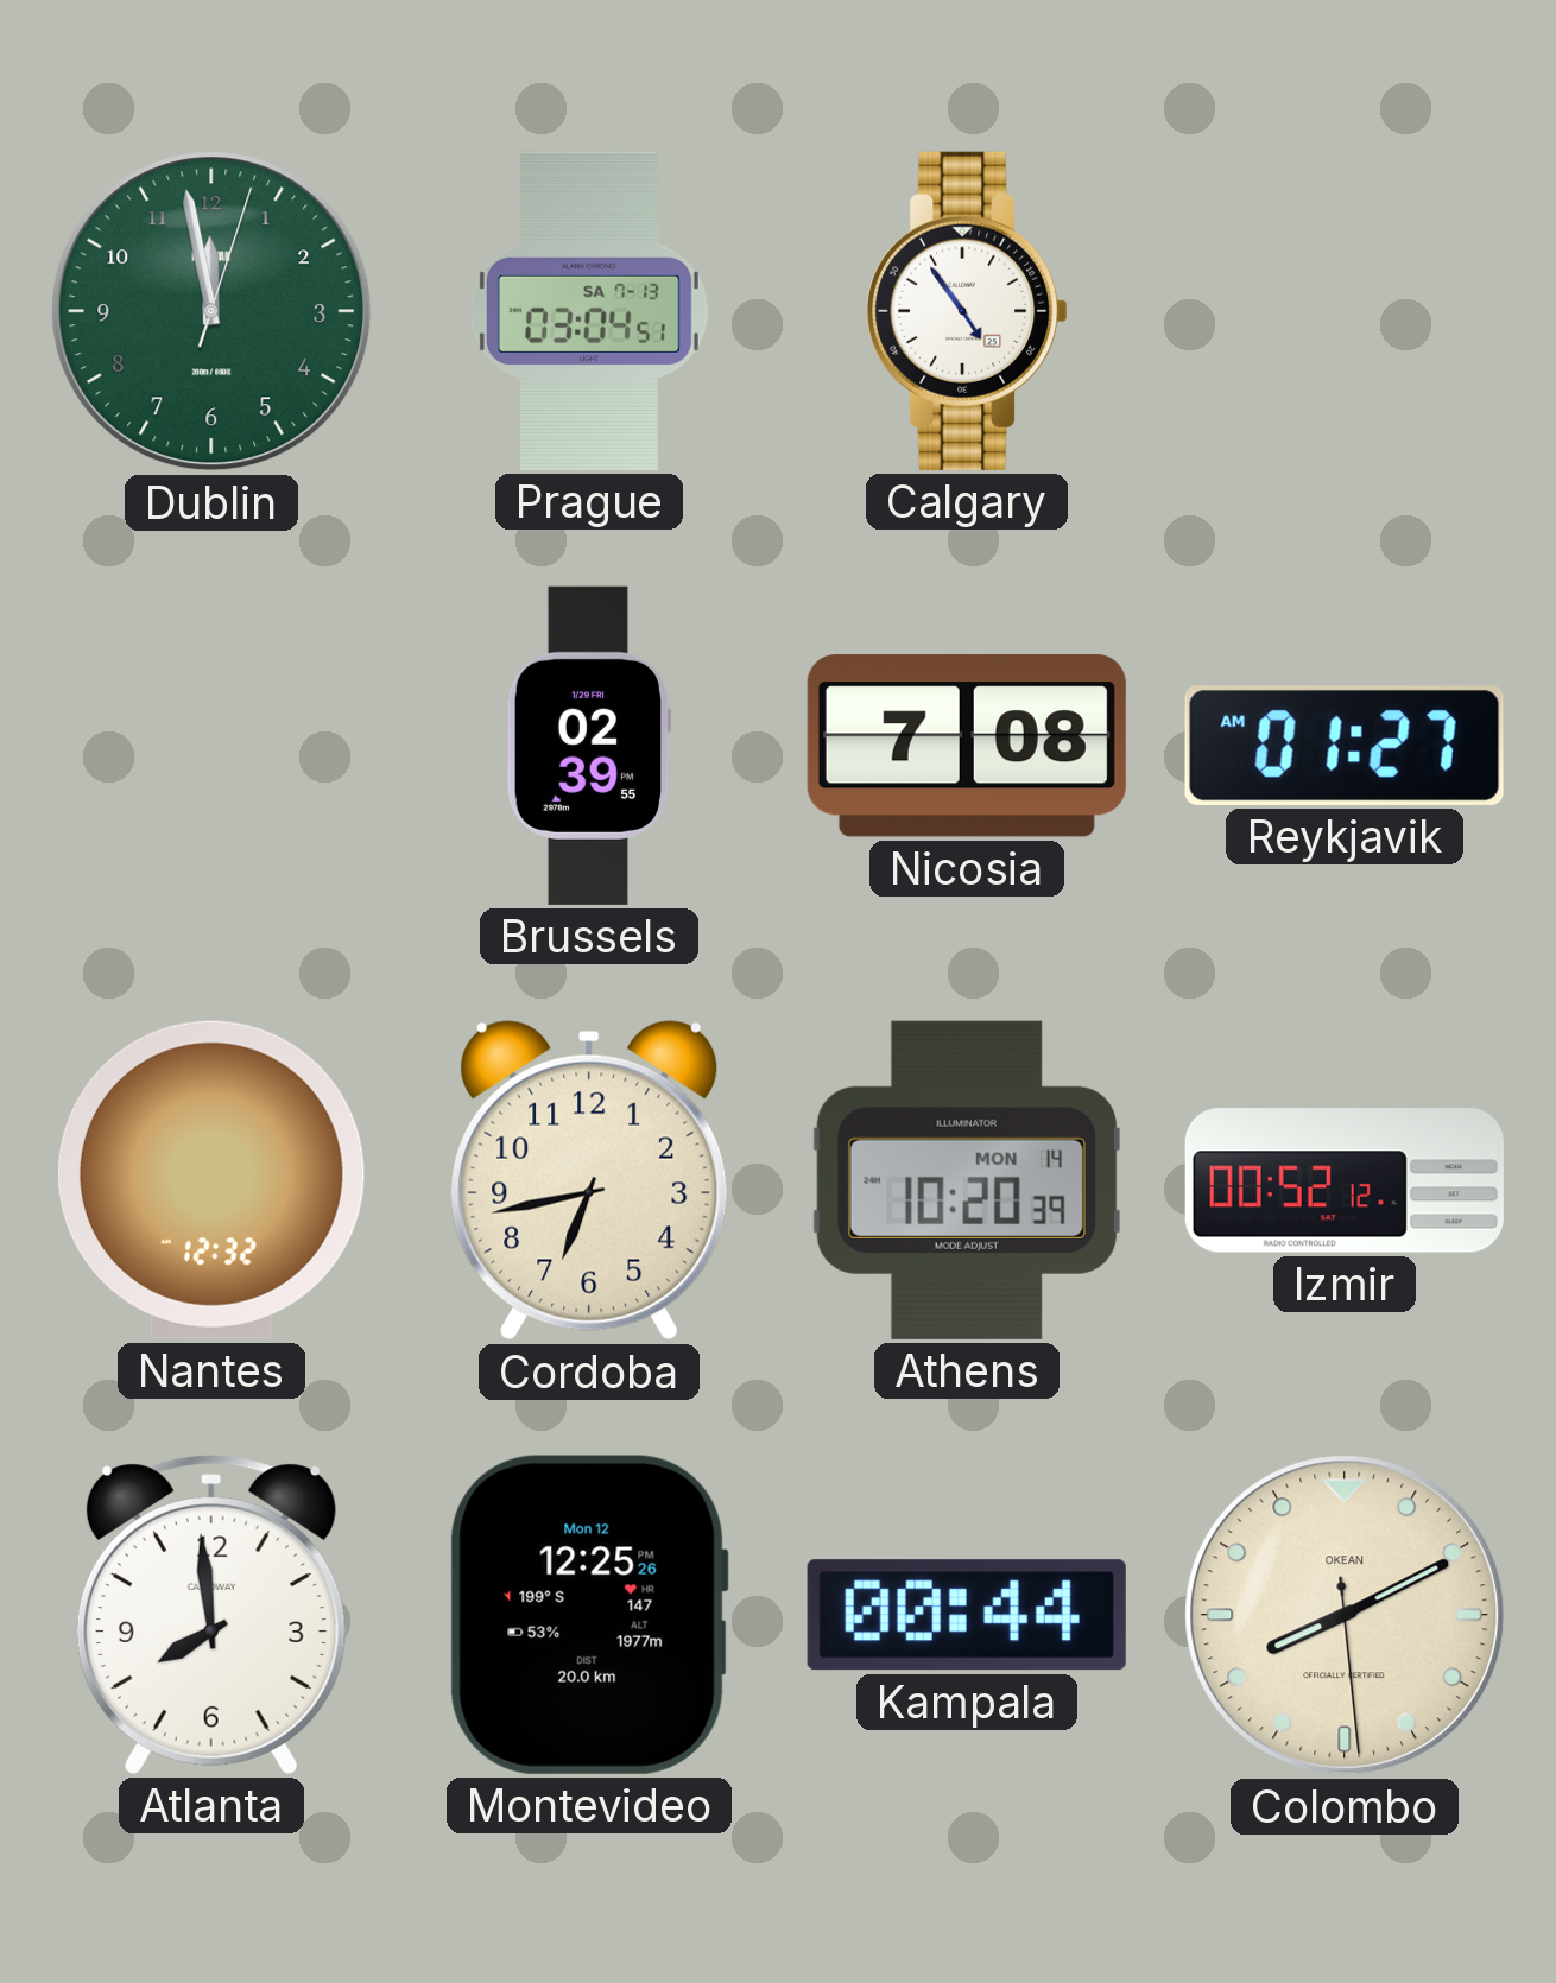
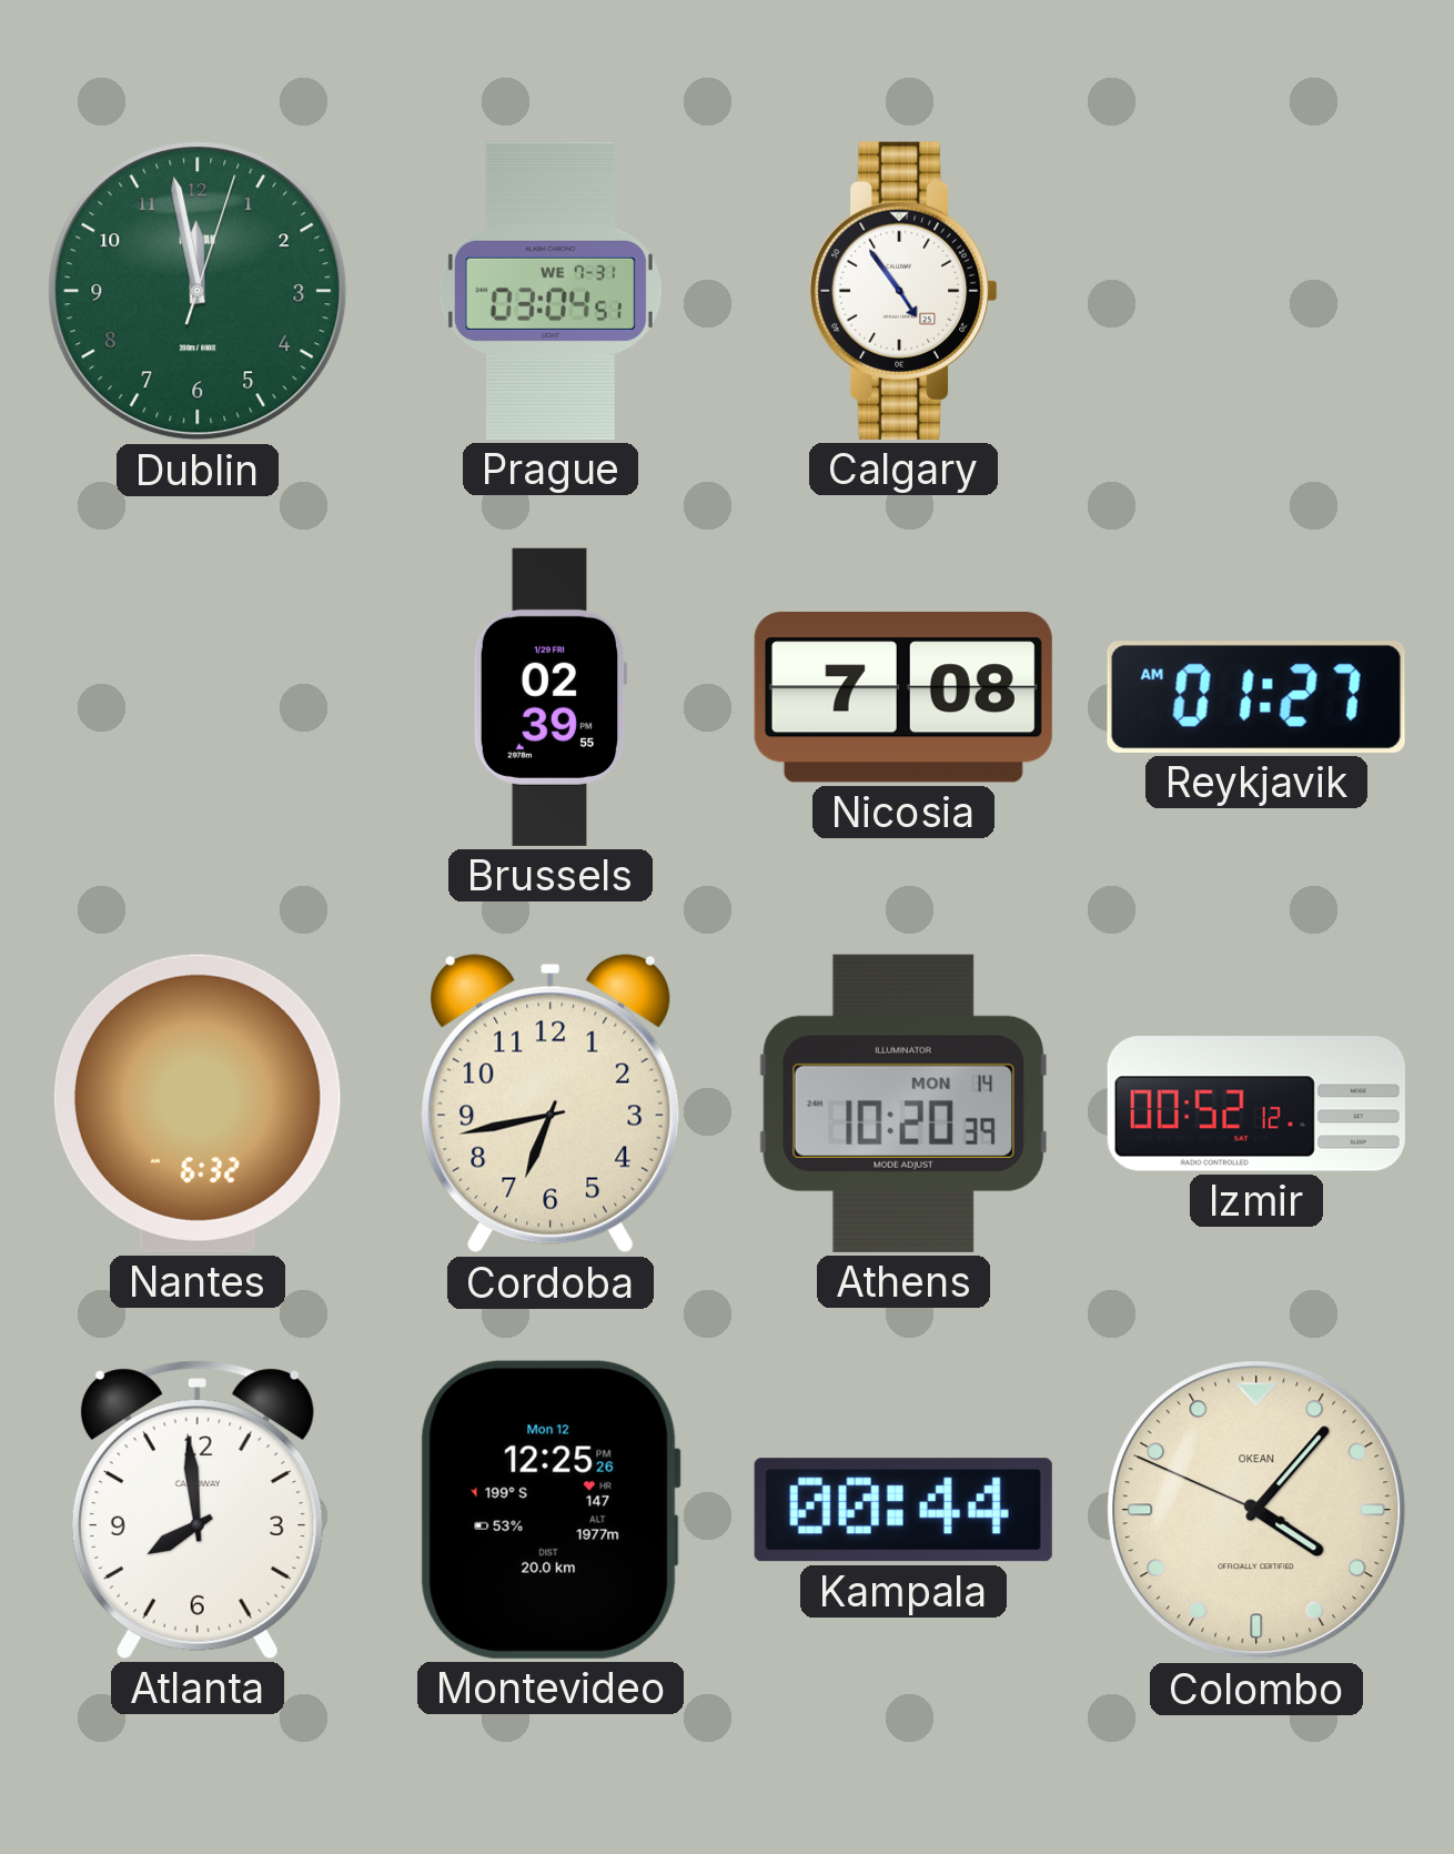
Prague date: SA 7-13 -> WE 7-31
Nantes: 12:32 -> 6:32
Colombo: 8:10 -> 4:06
